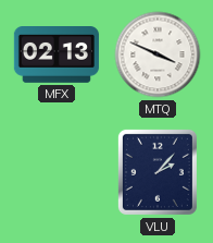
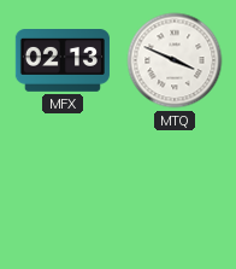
VLU: 2:07 -> none
